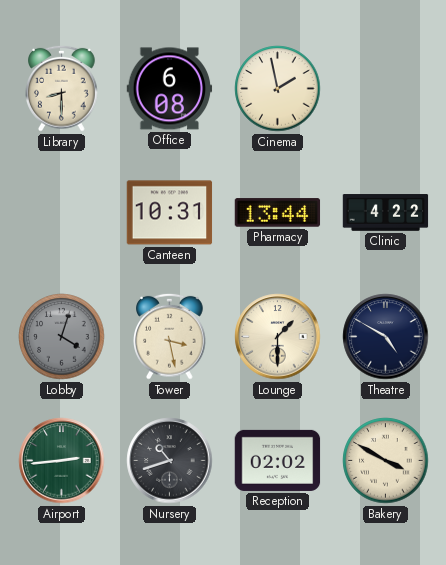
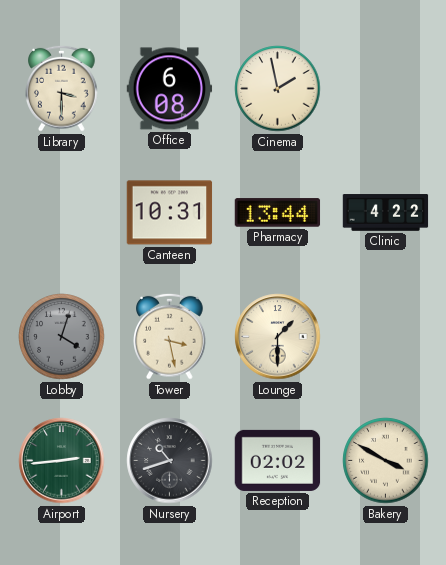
Library: 8:30 -> 3:30
Theatre: 4:50 -> none
